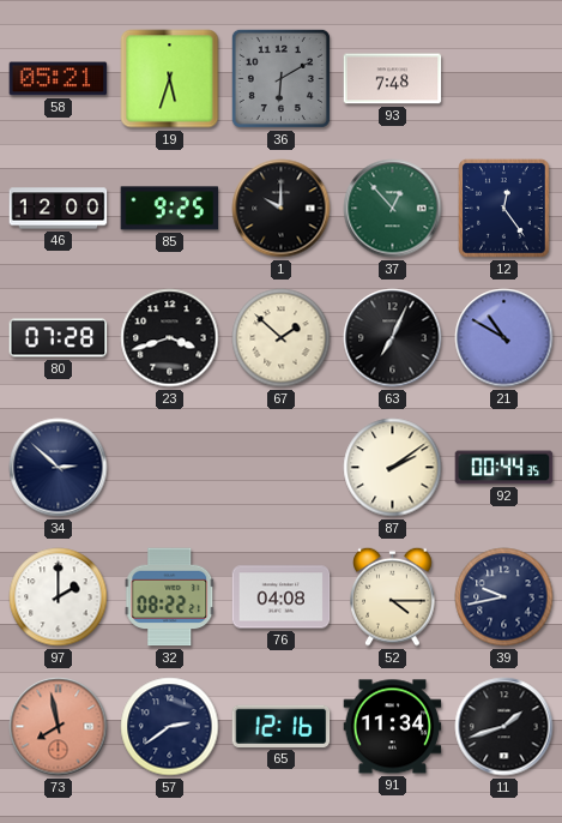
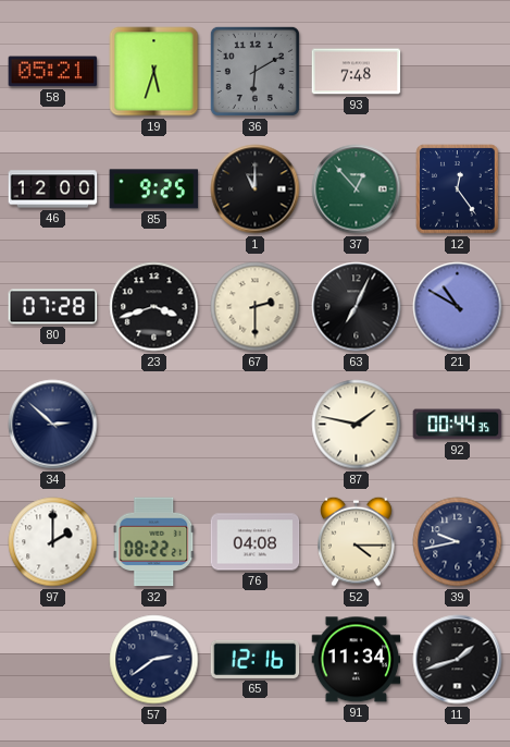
1: 10:00 -> 11:00
67: 1:52 -> 2:30
87: 2:09 -> 1:47
73: 7:58 -> none
